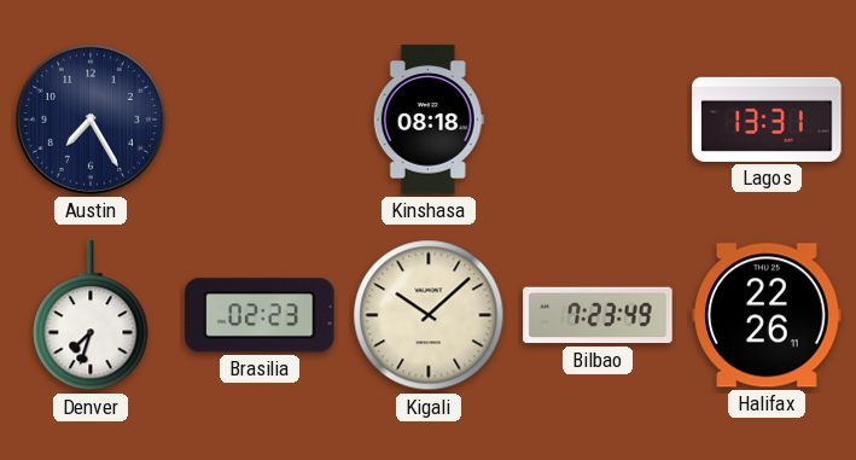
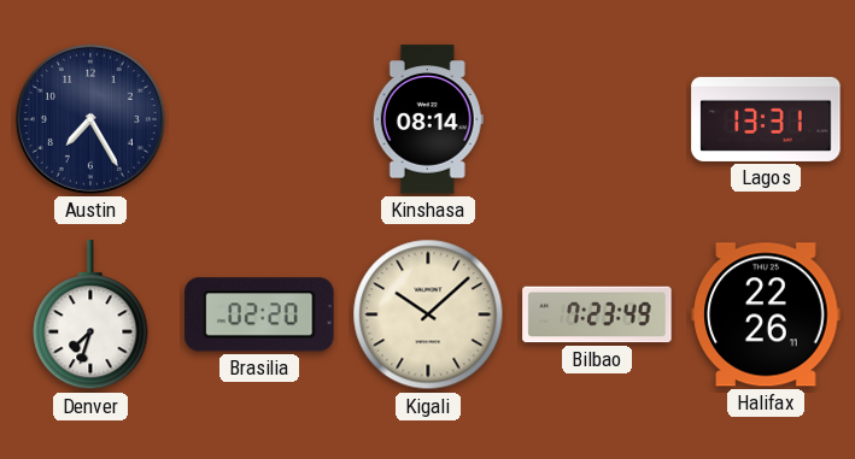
Kinshasa: 08:18 -> 08:14
Brasilia: 02:23 -> 02:20
